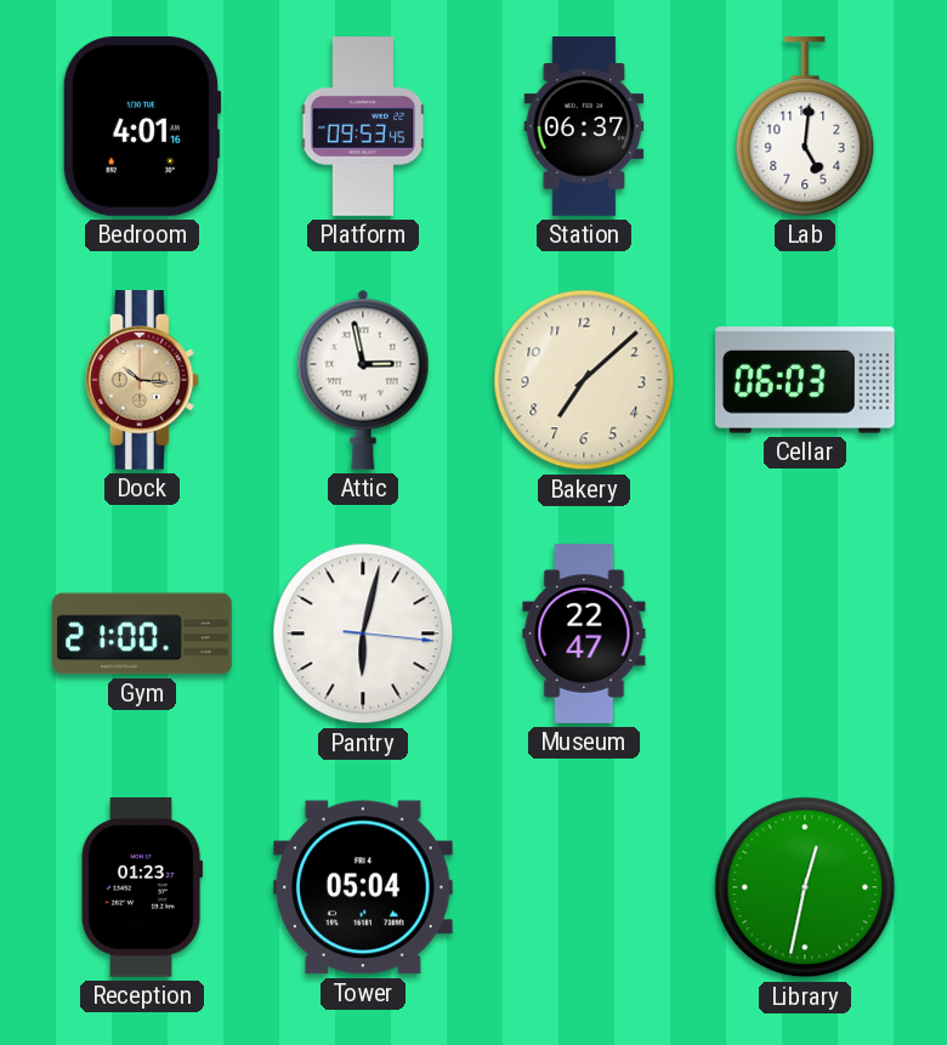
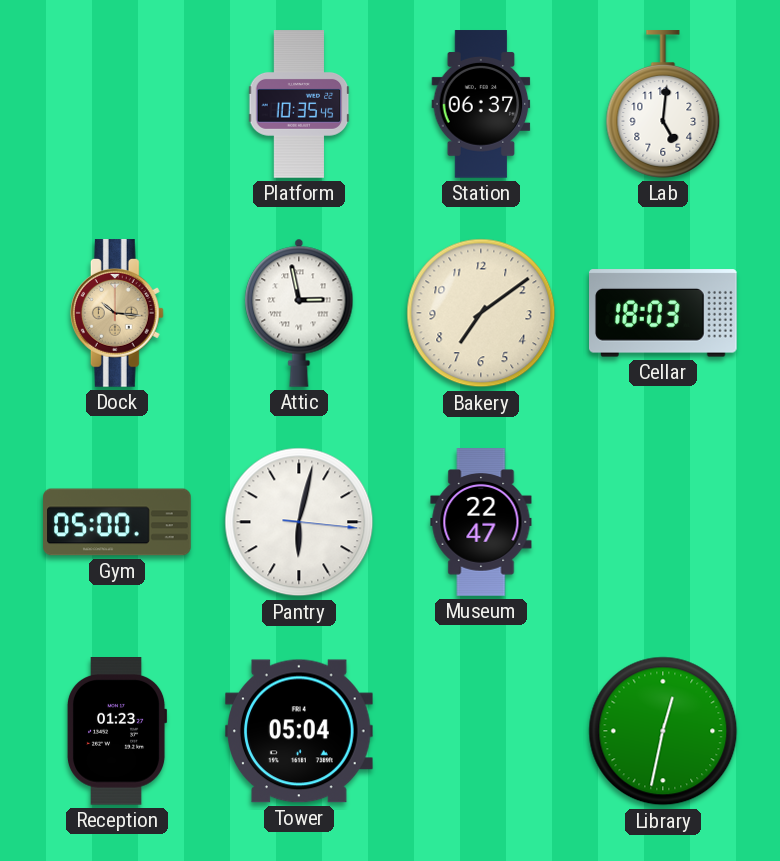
Bedroom: 4:01 -> none
Platform: 09:53 -> 10:35
Bakery: 7:08 -> 7:09
Cellar: 06:03 -> 18:03
Gym: 21:00 -> 05:00
